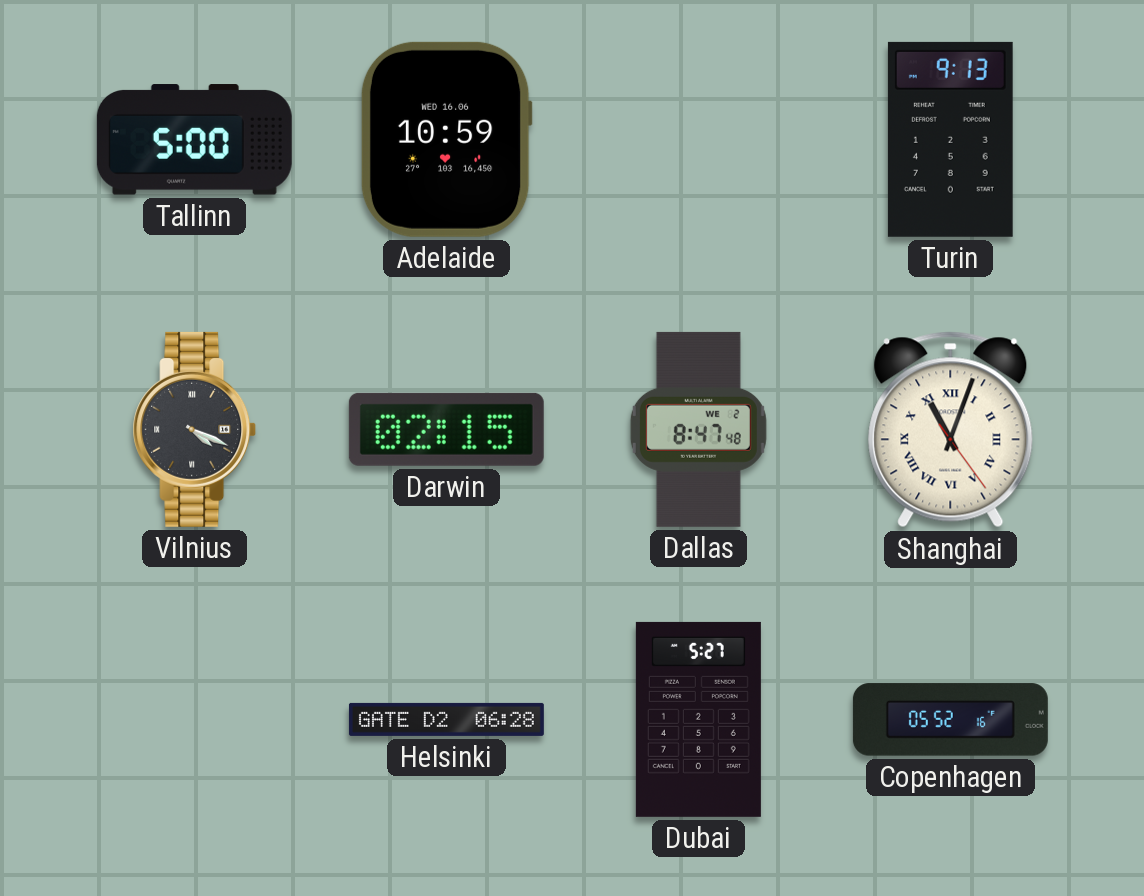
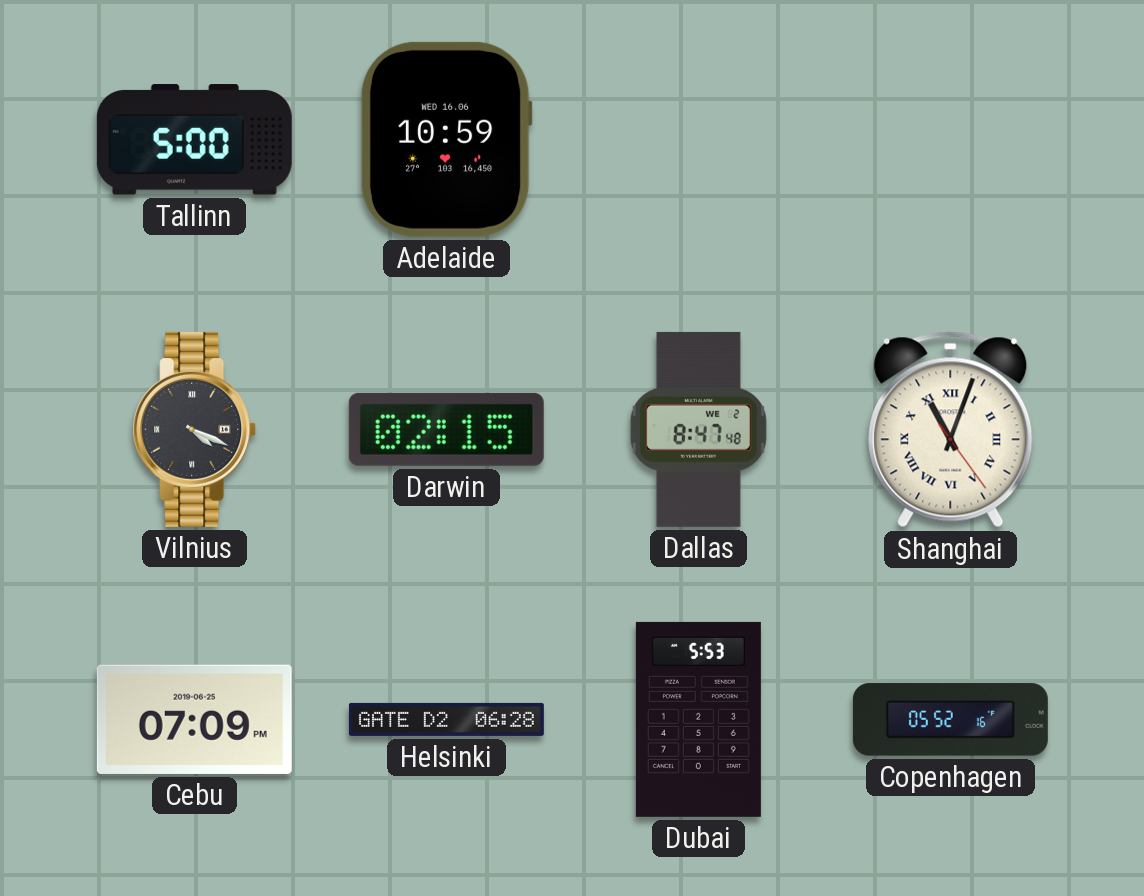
Turin: 9:13 -> none
Cebu: none -> 07:09
Dubai: 5:27 -> 5:53
